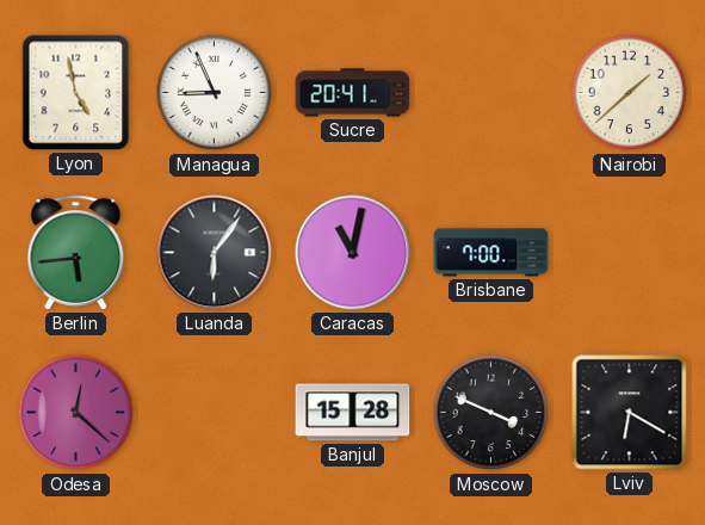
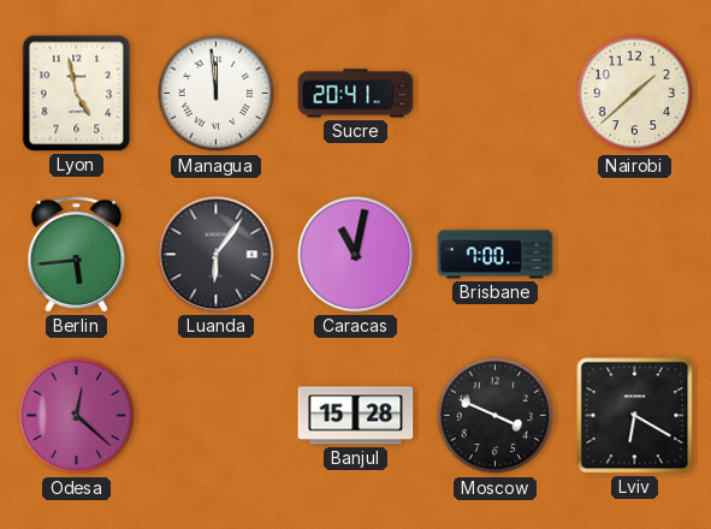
Managua: 8:56 -> 11:59
